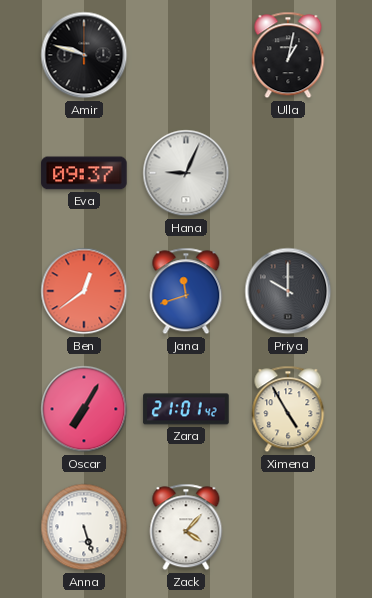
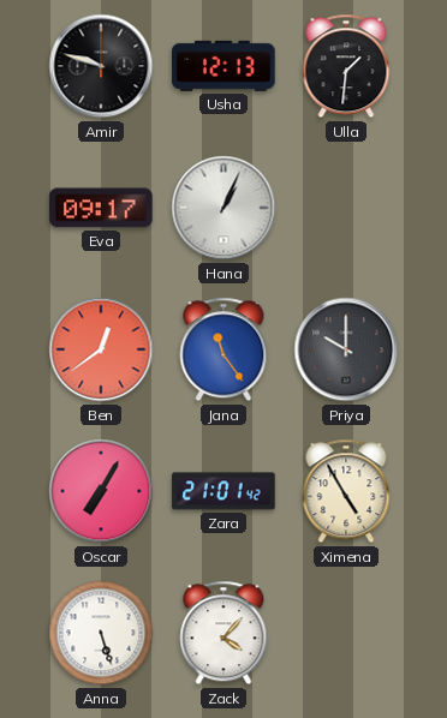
Usha: none -> 12:13
Ulla: 1:02 -> 1:31
Eva: 09:37 -> 09:17
Hana: 9:04 -> 1:04
Jana: 11:42 -> 11:24
